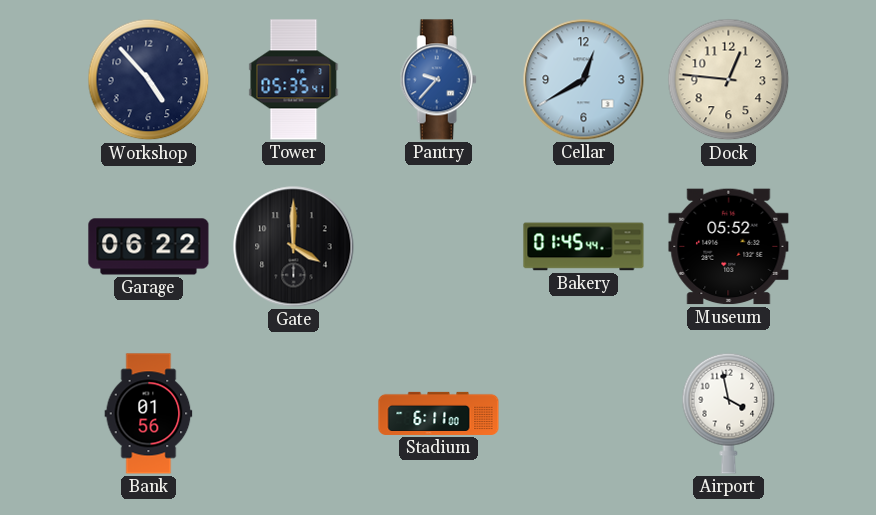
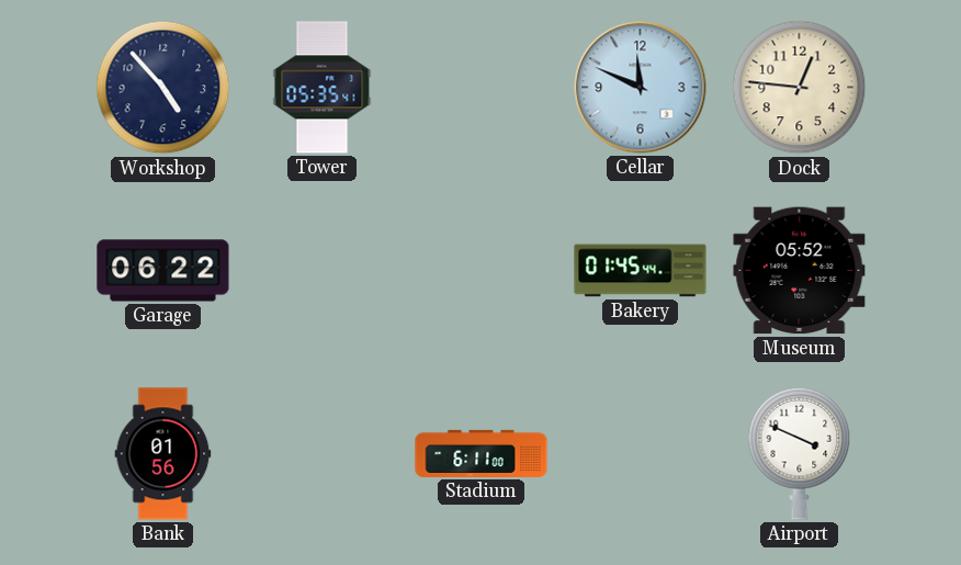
Pantry: 9:37 -> none
Cellar: 12:40 -> 11:49
Gate: 4:00 -> none
Airport: 3:58 -> 3:49
